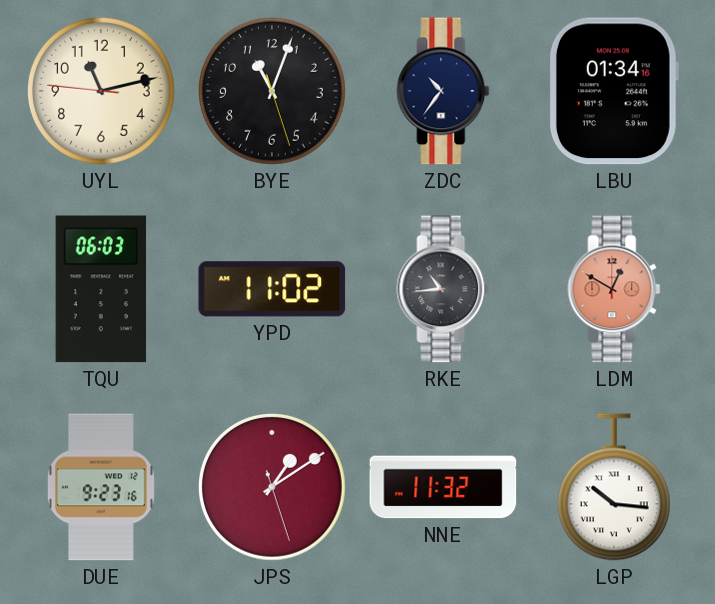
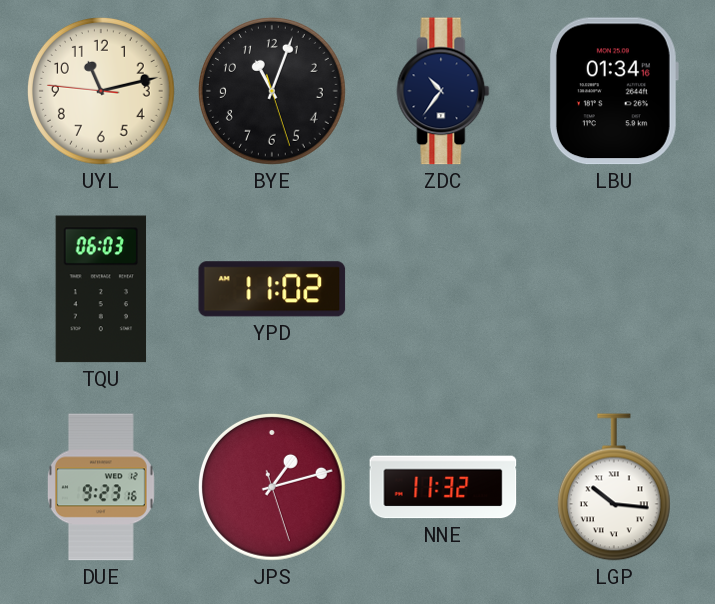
RKE: 10:44 -> none
LDM: 12:50 -> none
JPS: 1:09 -> 1:12
